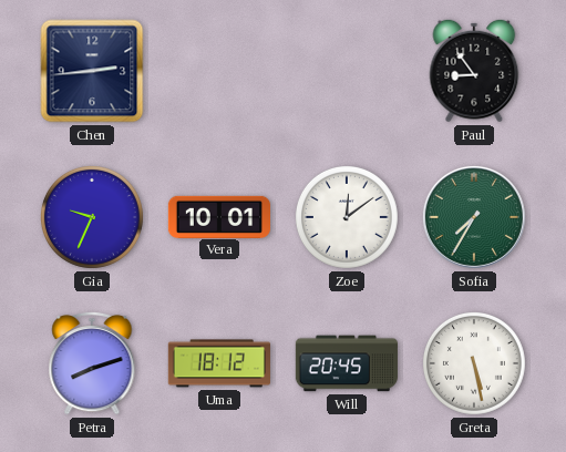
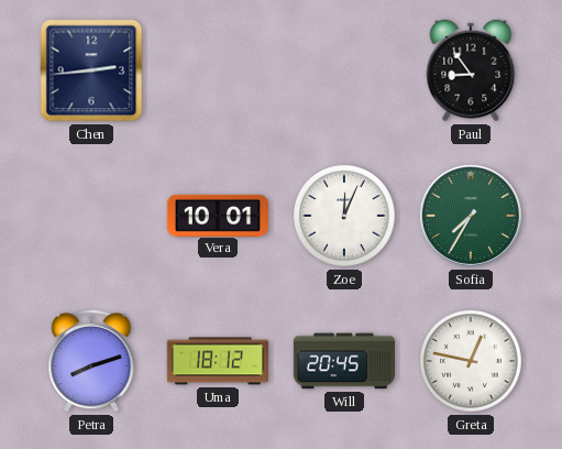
Gia: 9:34 -> none
Zoe: 12:09 -> 12:04
Greta: 5:28 -> 12:47
